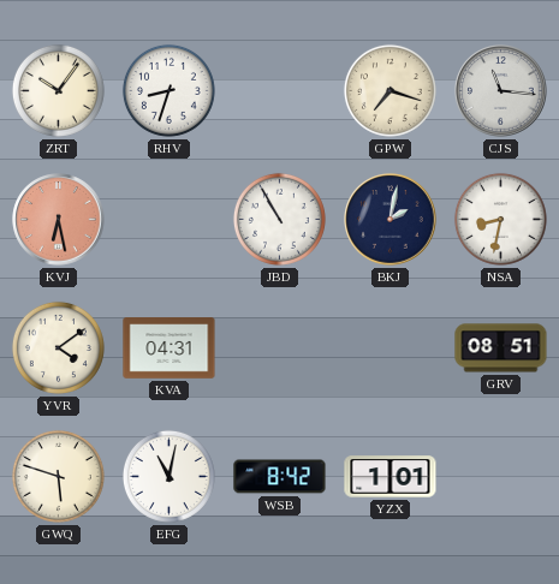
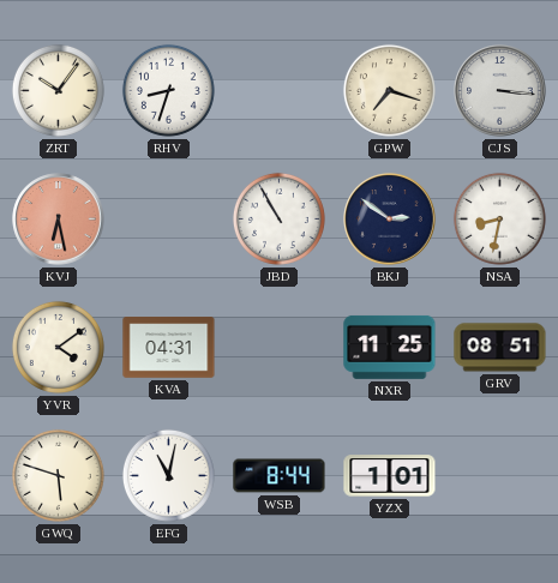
CJS: 11:16 -> 3:16
BKJ: 2:02 -> 2:51
NXR: none -> 11:25
WSB: 8:42 -> 8:44
